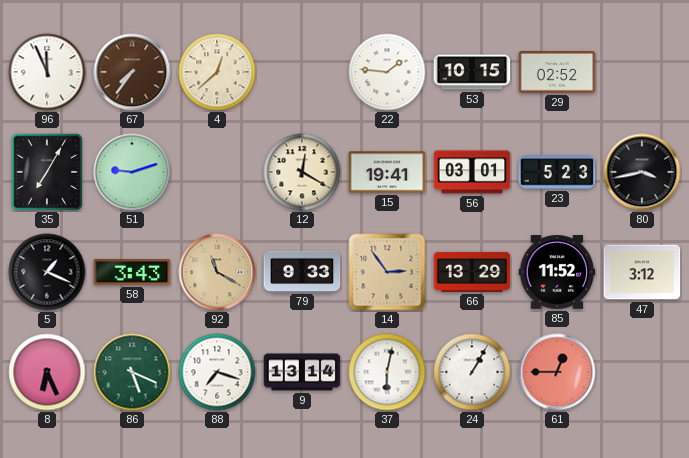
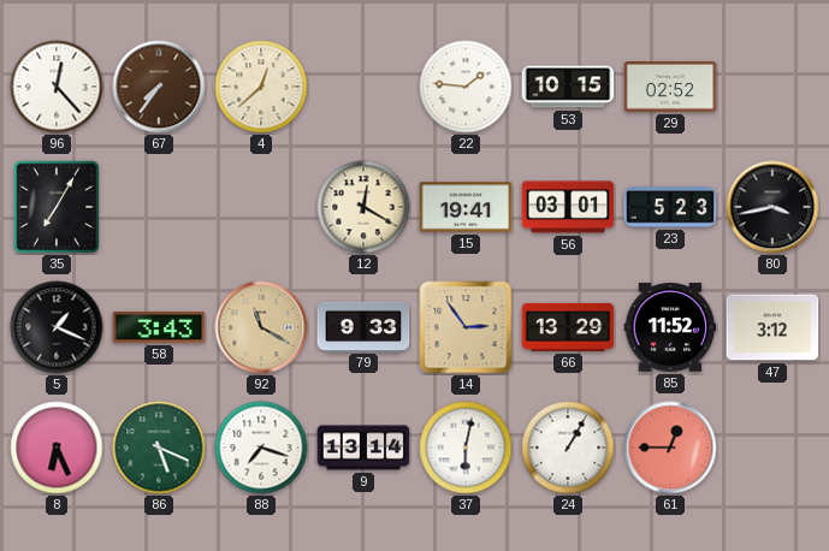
96: 11:56 -> 12:23
51: 9:12 -> none
